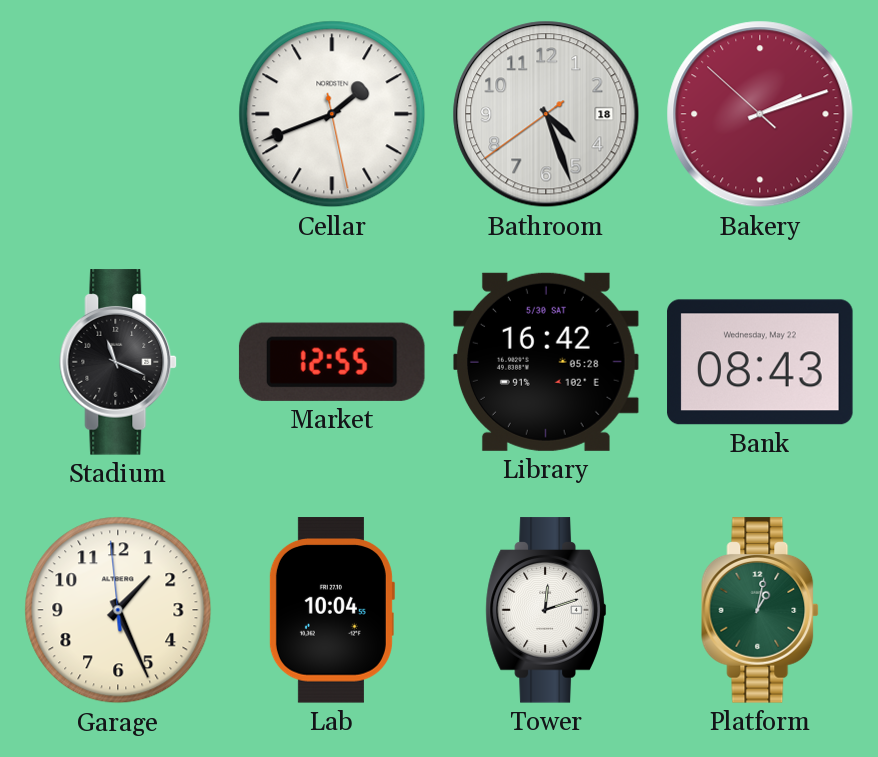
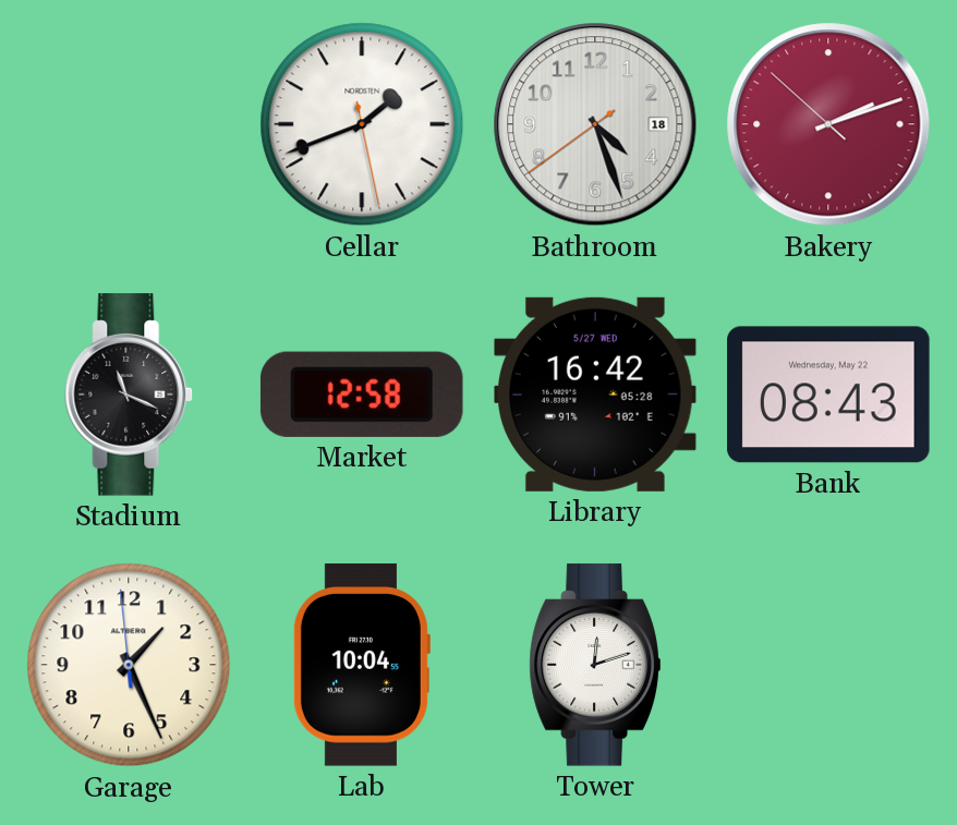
Market: 12:55 -> 12:58
Library date: 5/30 SAT -> 5/27 WED
Platform: 1:02 -> none
